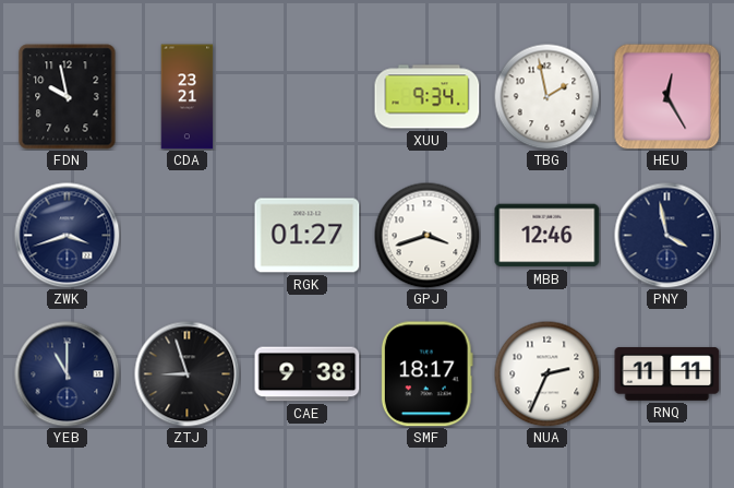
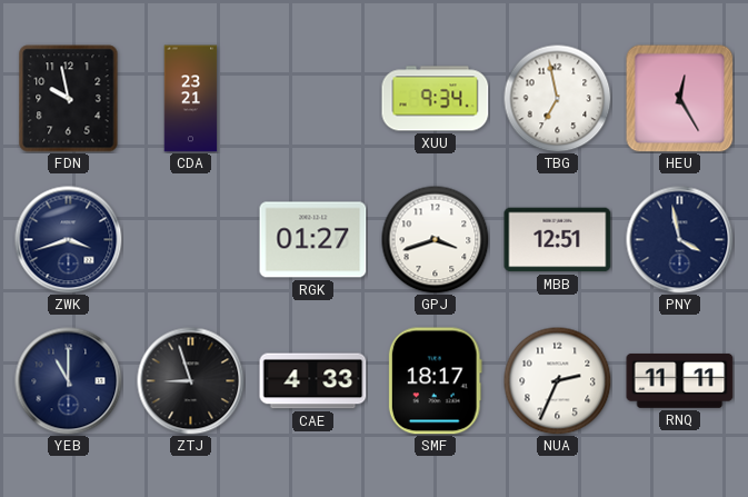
TBG: 1:58 -> 6:58
MBB: 12:46 -> 12:51
CAE: 9:38 -> 4:33
